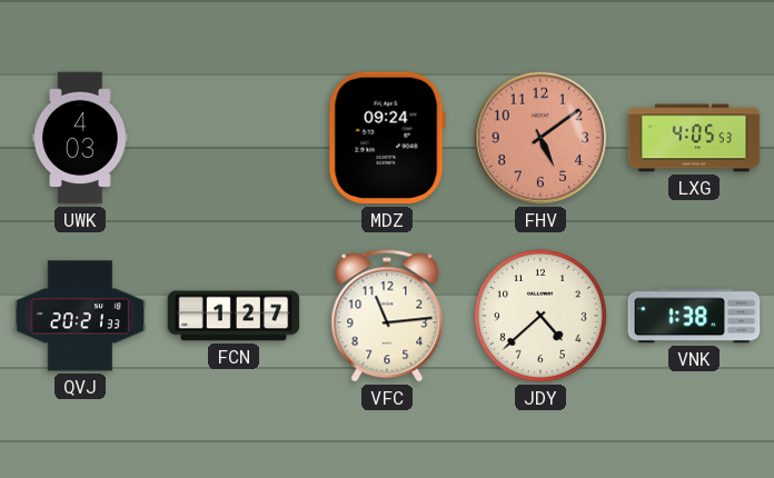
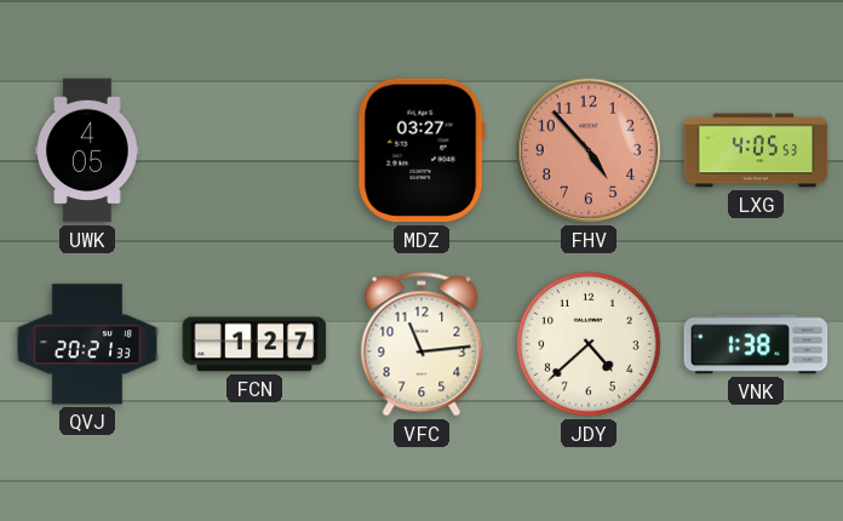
UWK: 4:03 -> 4:05
MDZ: 09:24 -> 03:27
FHV: 5:09 -> 4:53
